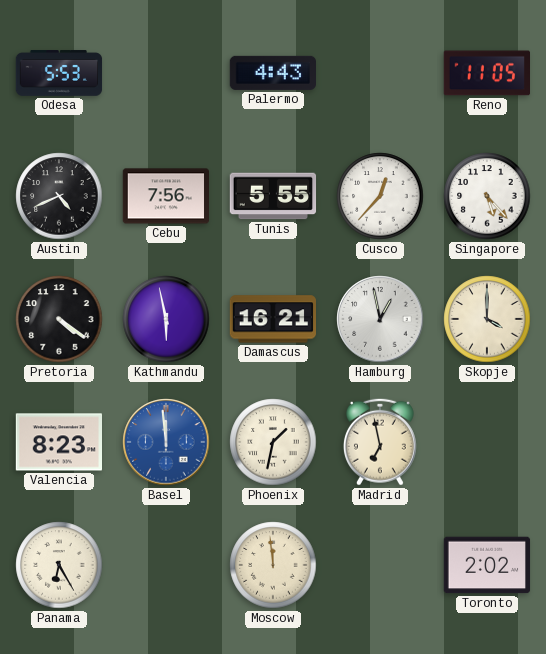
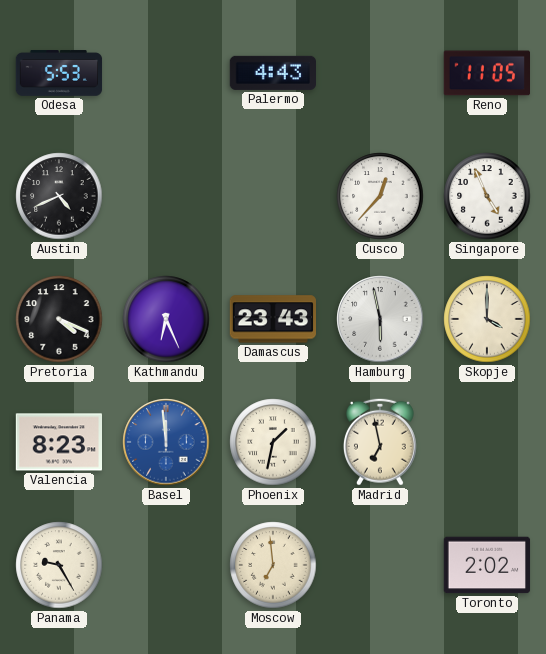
Cebu: 7:56 -> none
Tunis: 5:55 -> none
Singapore: 5:23 -> 4:56
Pretoria: 4:21 -> 4:19
Kathmandu: 5:58 -> 6:26
Damascus: 16:21 -> 23:43
Hamburg: 12:58 -> 5:58
Panama: 6:25 -> 9:25
Moscow: 11:59 -> 6:59
